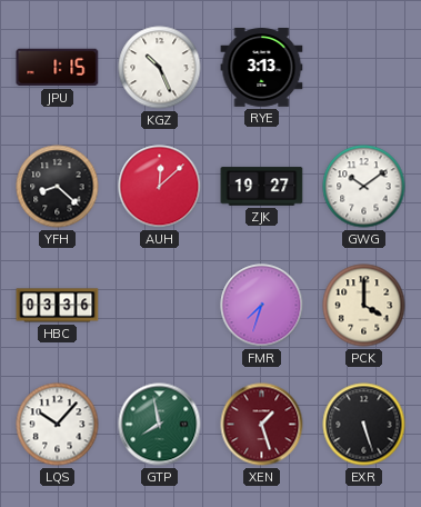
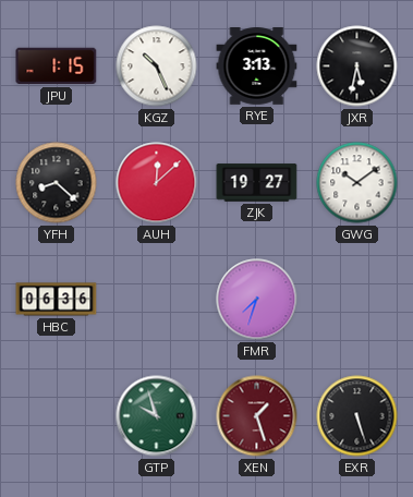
JXR: none -> 5:32
HBC: 03:36 -> 06:36
PCK: 4:00 -> none
LQS: 10:07 -> none
GTP: 7:58 -> 9:57
